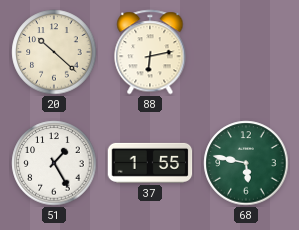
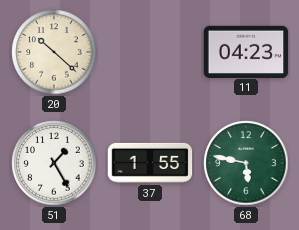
88: 6:13 -> none
11: none -> 04:23
